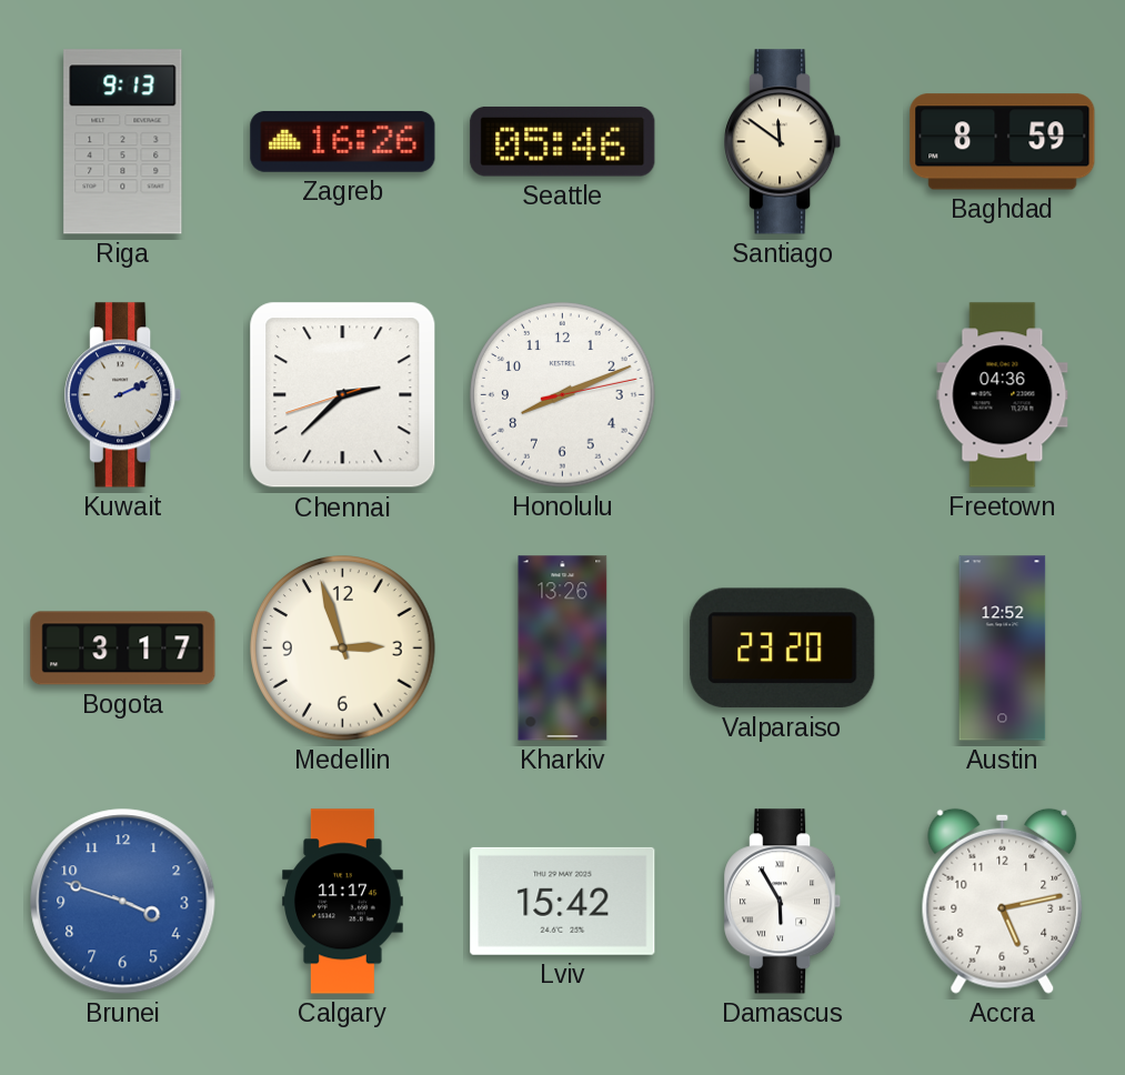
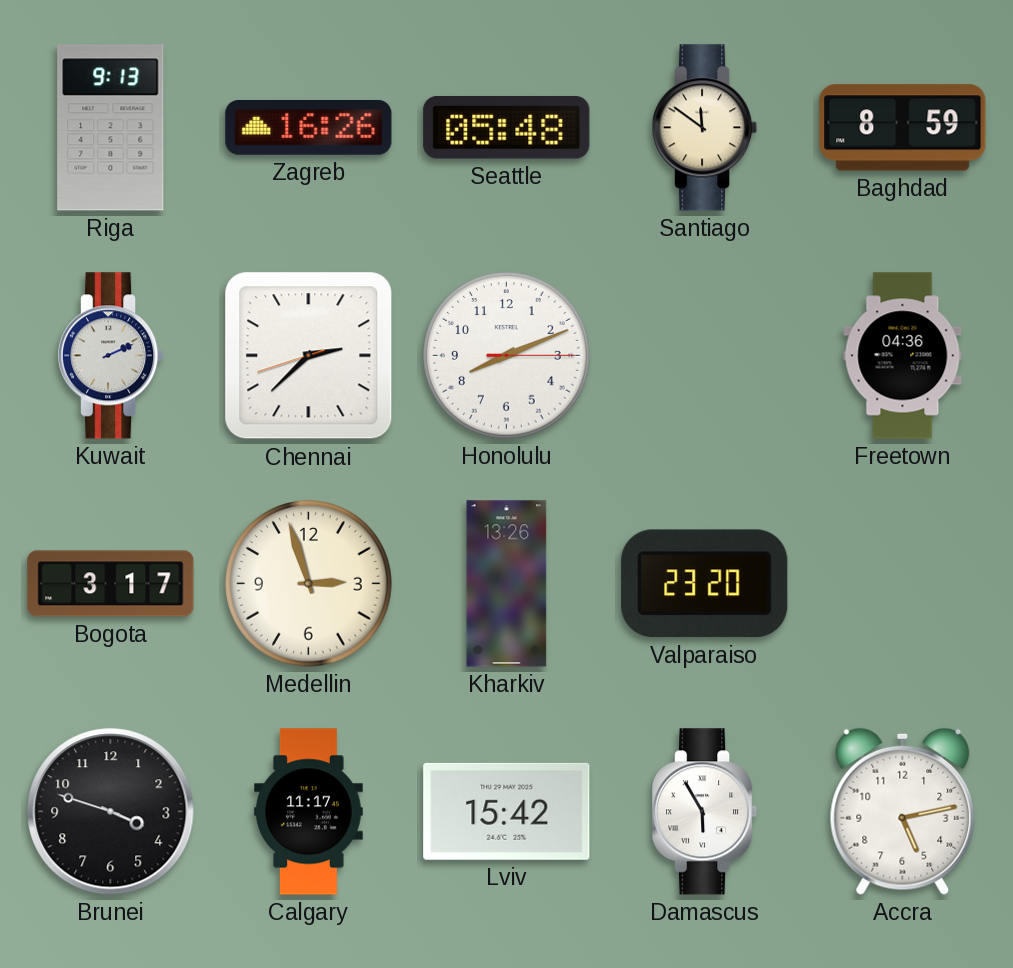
Seattle: 05:46 -> 05:48
Honolulu: 8:11:13 -> 8:11:15
Austin: 12:52 -> none
Brunei dial: blue -> black
